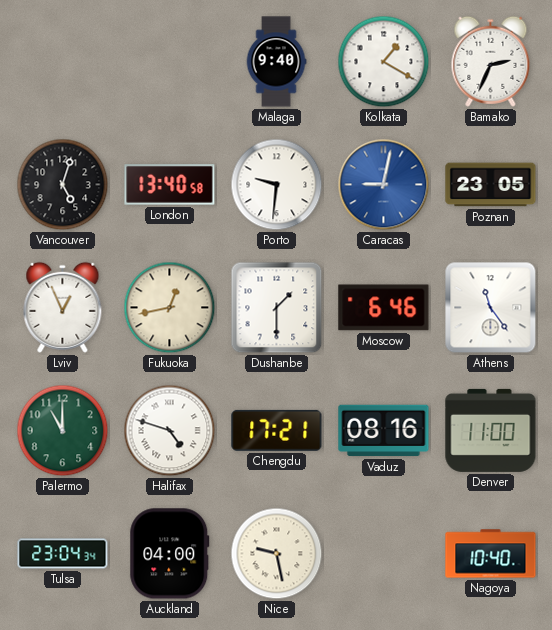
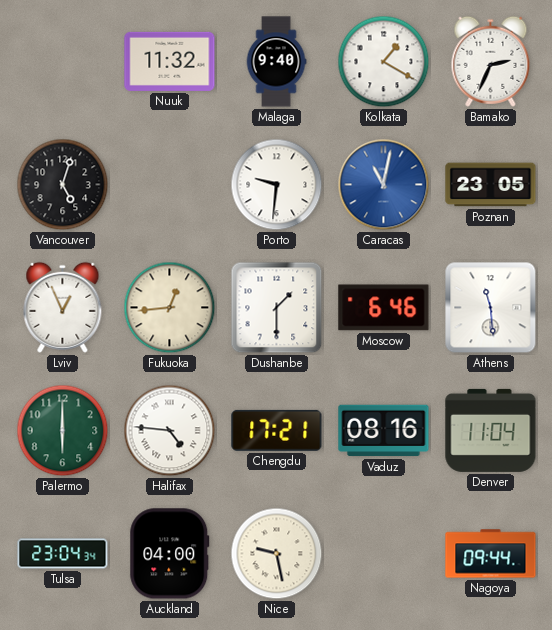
Nuuk: none -> 11:32
London: 13:40 -> none
Caracas: 9:02 -> 11:02
Fukuoka: 12:43 -> 12:44
Athens: 11:24 -> 11:29
Palermo: 11:00 -> 6:00
Halifax: 4:48 -> 4:46
Denver: 11:00 -> 11:04
Nagoya: 10:40 -> 09:44
